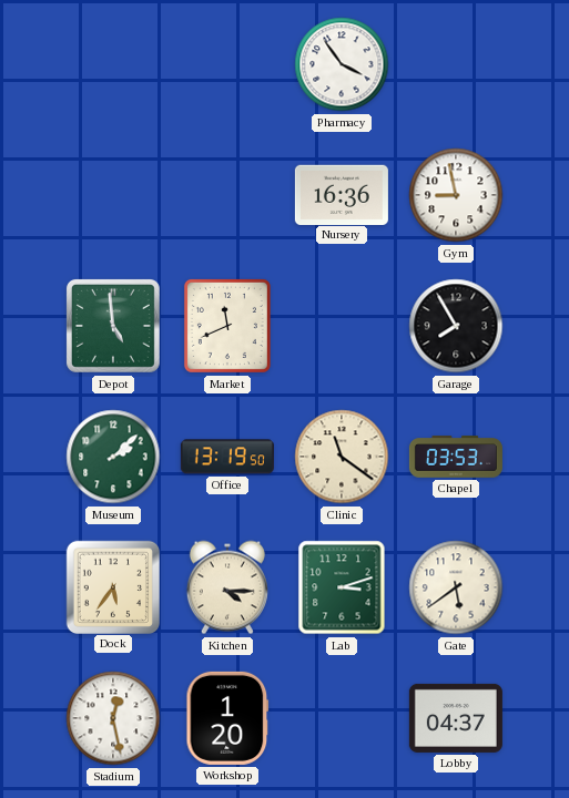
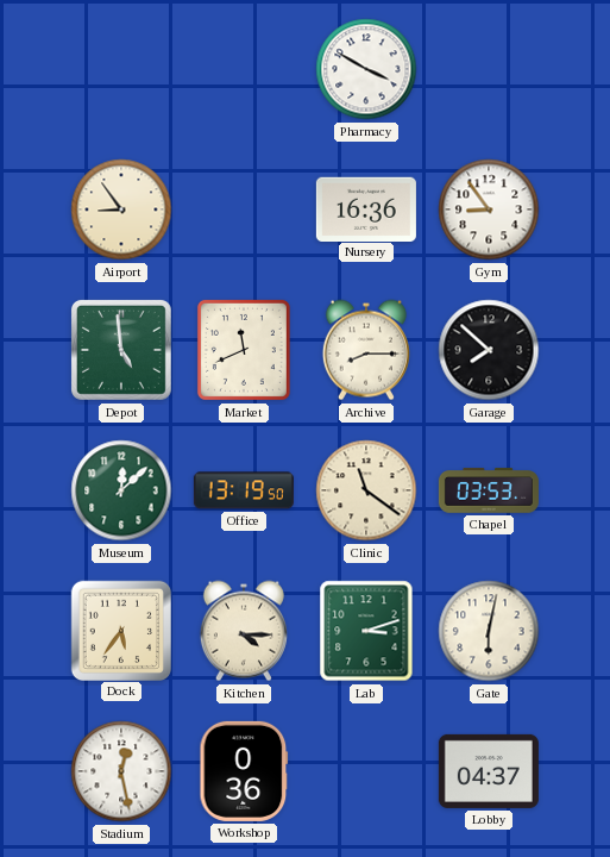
Pharmacy: 3:54 -> 3:50
Airport: none -> 8:54
Gym: 8:58 -> 8:54
Archive: none -> 8:15
Garage: 7:55 -> 7:52
Museum: 2:08 -> 12:08
Gate: 5:39 -> 6:02
Workshop: 1:20 -> 0:36
